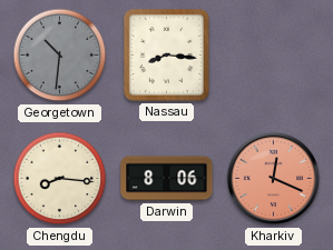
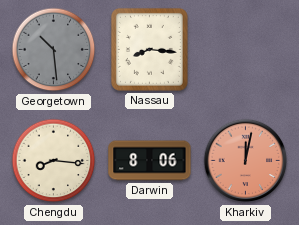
Georgetown: 10:31 -> 10:29
Kharkiv: 12:19 -> 12:02
